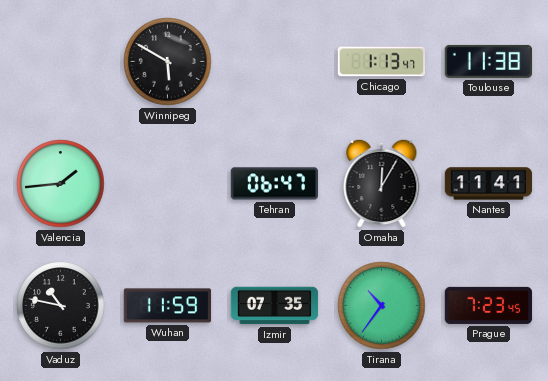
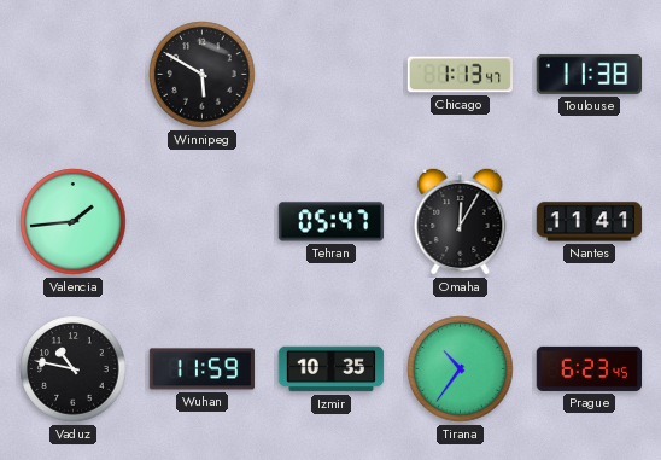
Tehran: 06:47 -> 05:47
Izmir: 07:35 -> 10:35
Prague: 7:23 -> 6:23
